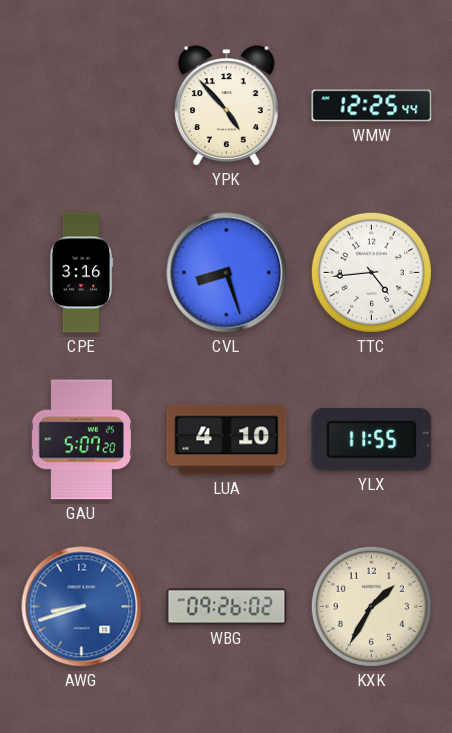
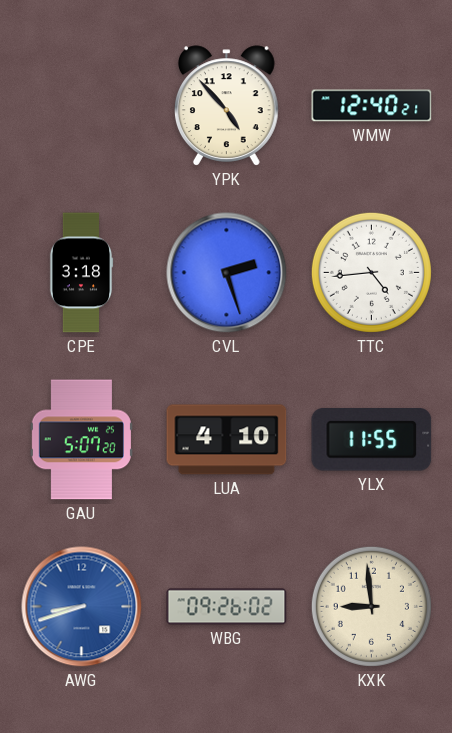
WMW: 12:25 -> 12:40
CPE: 3:16 -> 3:18
CVL: 8:27 -> 2:27
KXK: 1:35 -> 8:59
